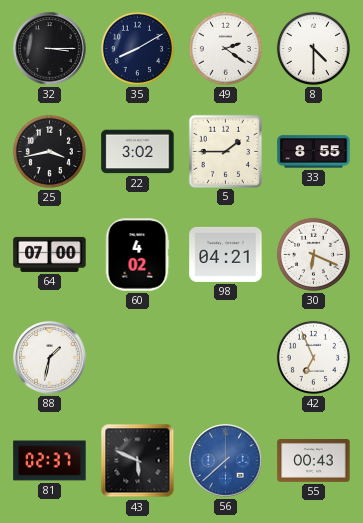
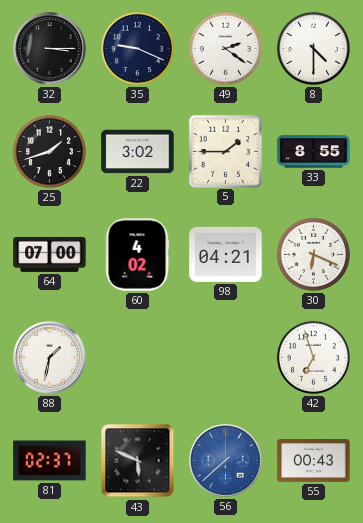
35: 8:10 -> 9:19
25: 3:43 -> 1:42
42: 6:56 -> 6:57
